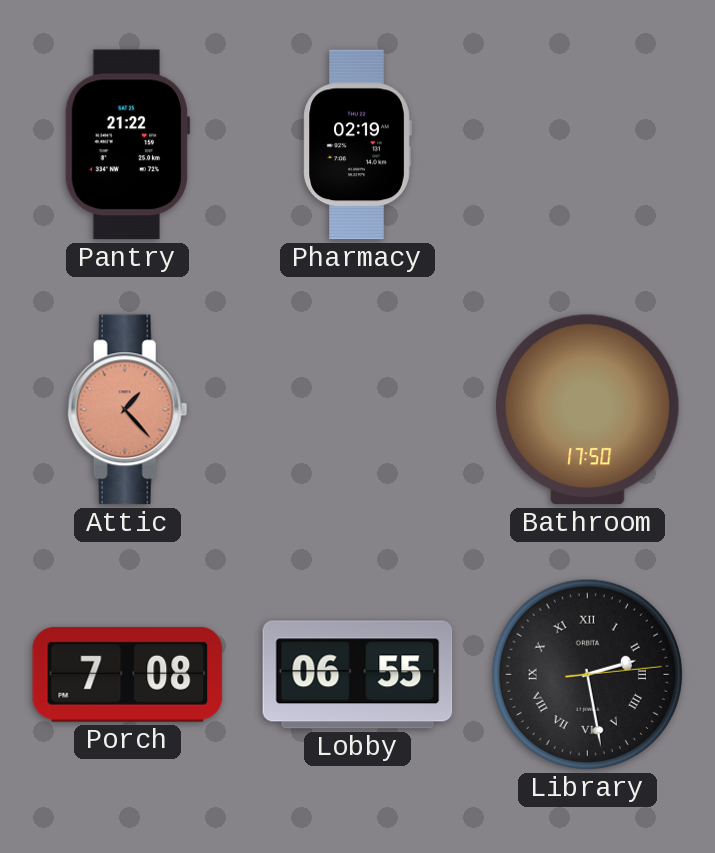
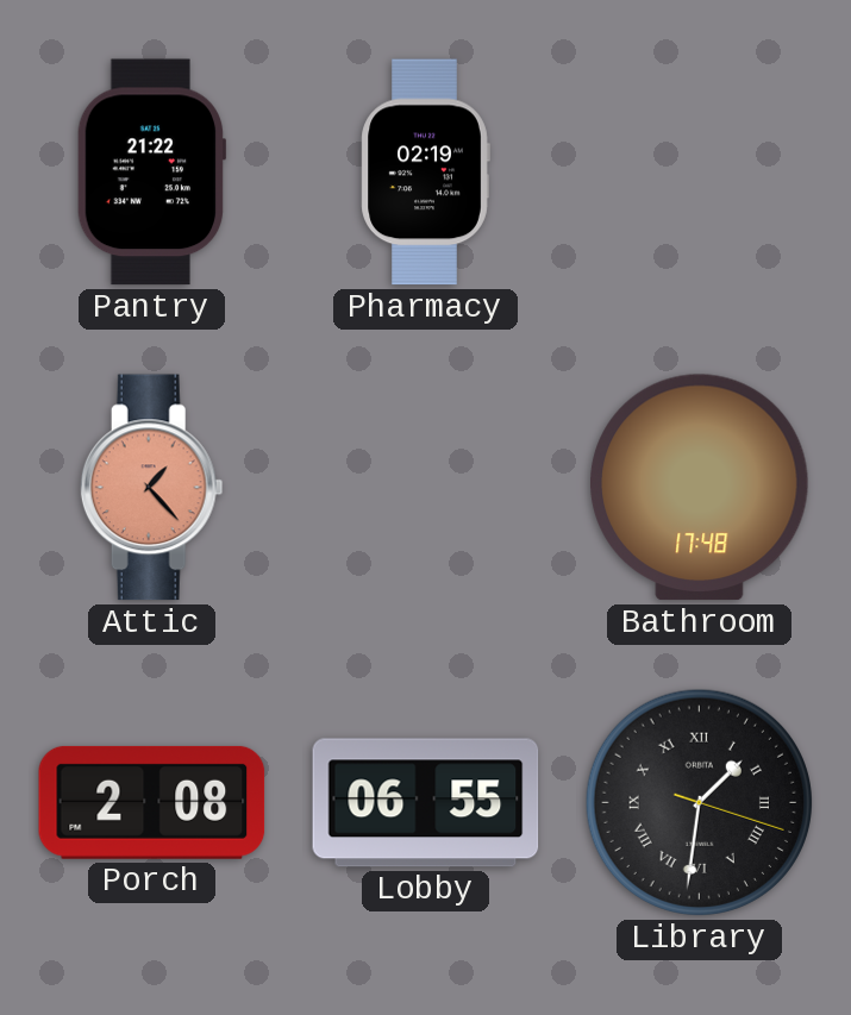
Bathroom: 17:50 -> 17:48
Porch: 7:08 -> 2:08
Library: 2:28 -> 1:31
